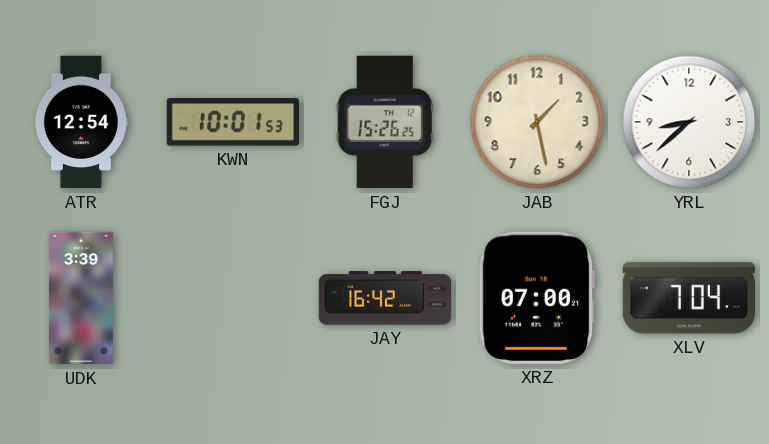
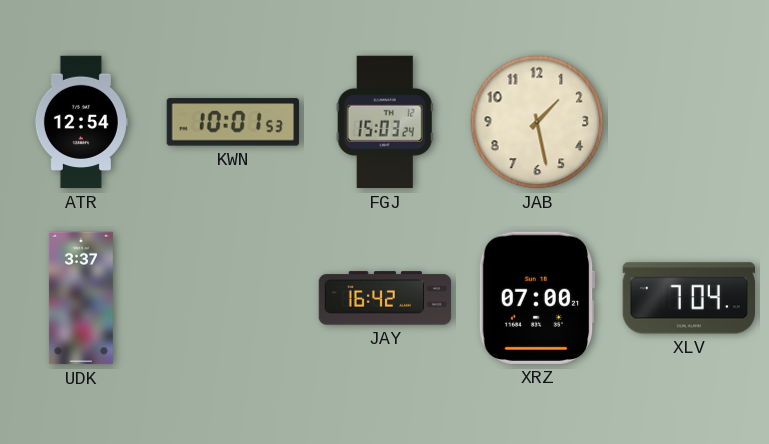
FGJ: 15:26 -> 15:03
YRL: 8:38 -> none
UDK: 3:39 -> 3:37
